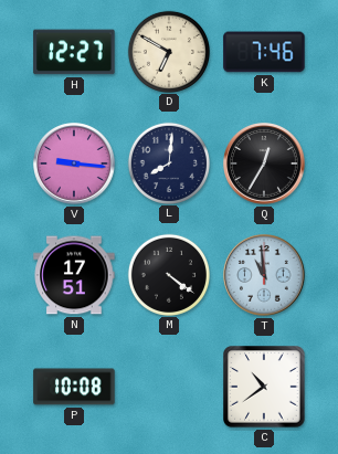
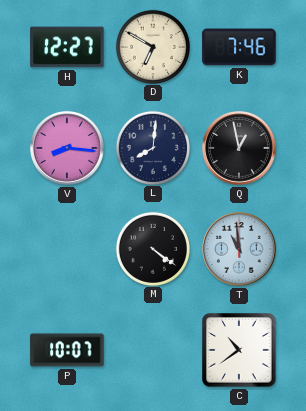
V: 9:16 -> 8:16
Q: 12:35 -> 12:58
N: 17:51 -> none
P: 10:08 -> 10:07
